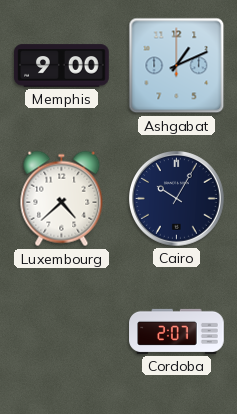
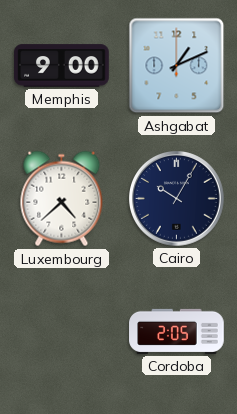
Cordoba: 2:07 -> 2:05
